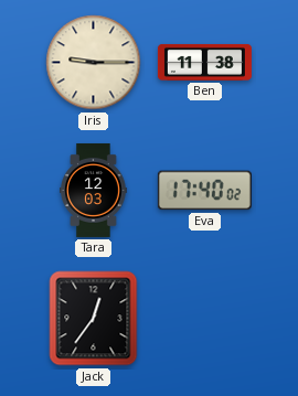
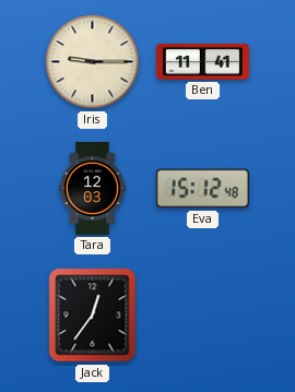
Ben: 11:38 -> 11:41
Eva: 17:40 -> 15:12
